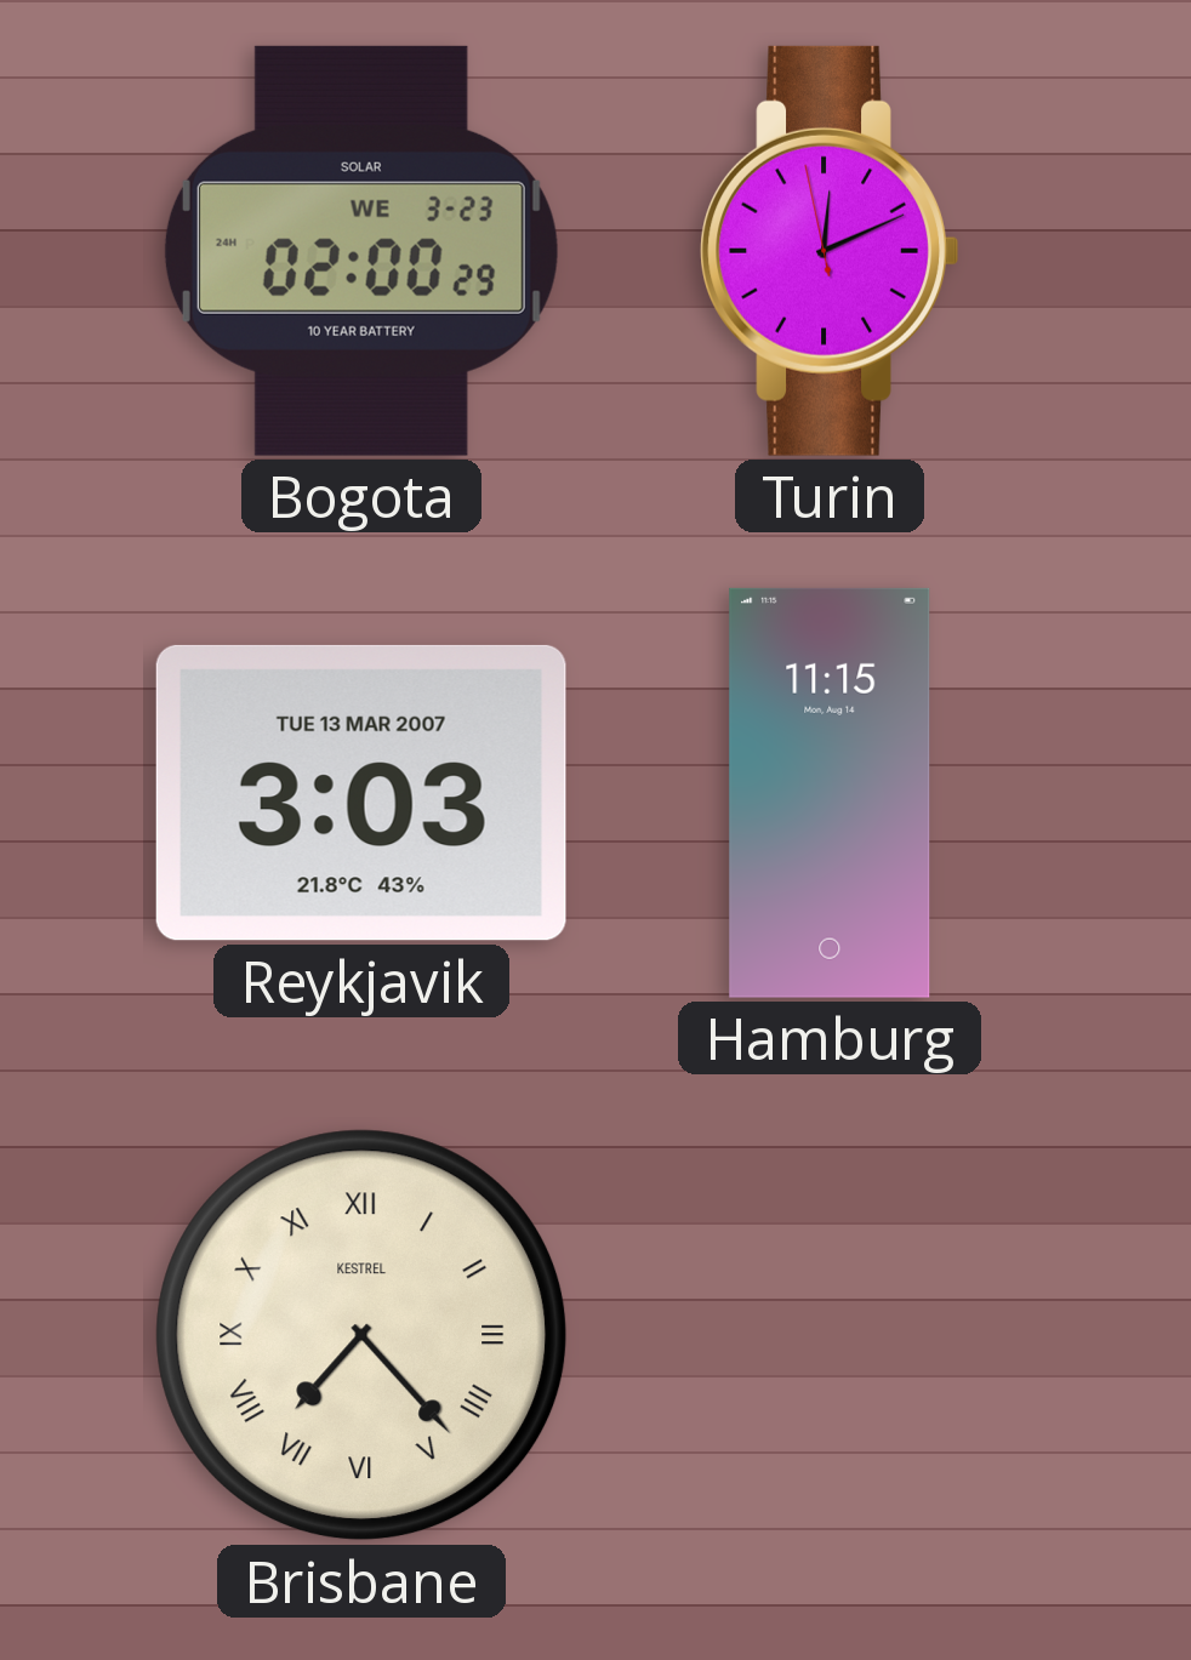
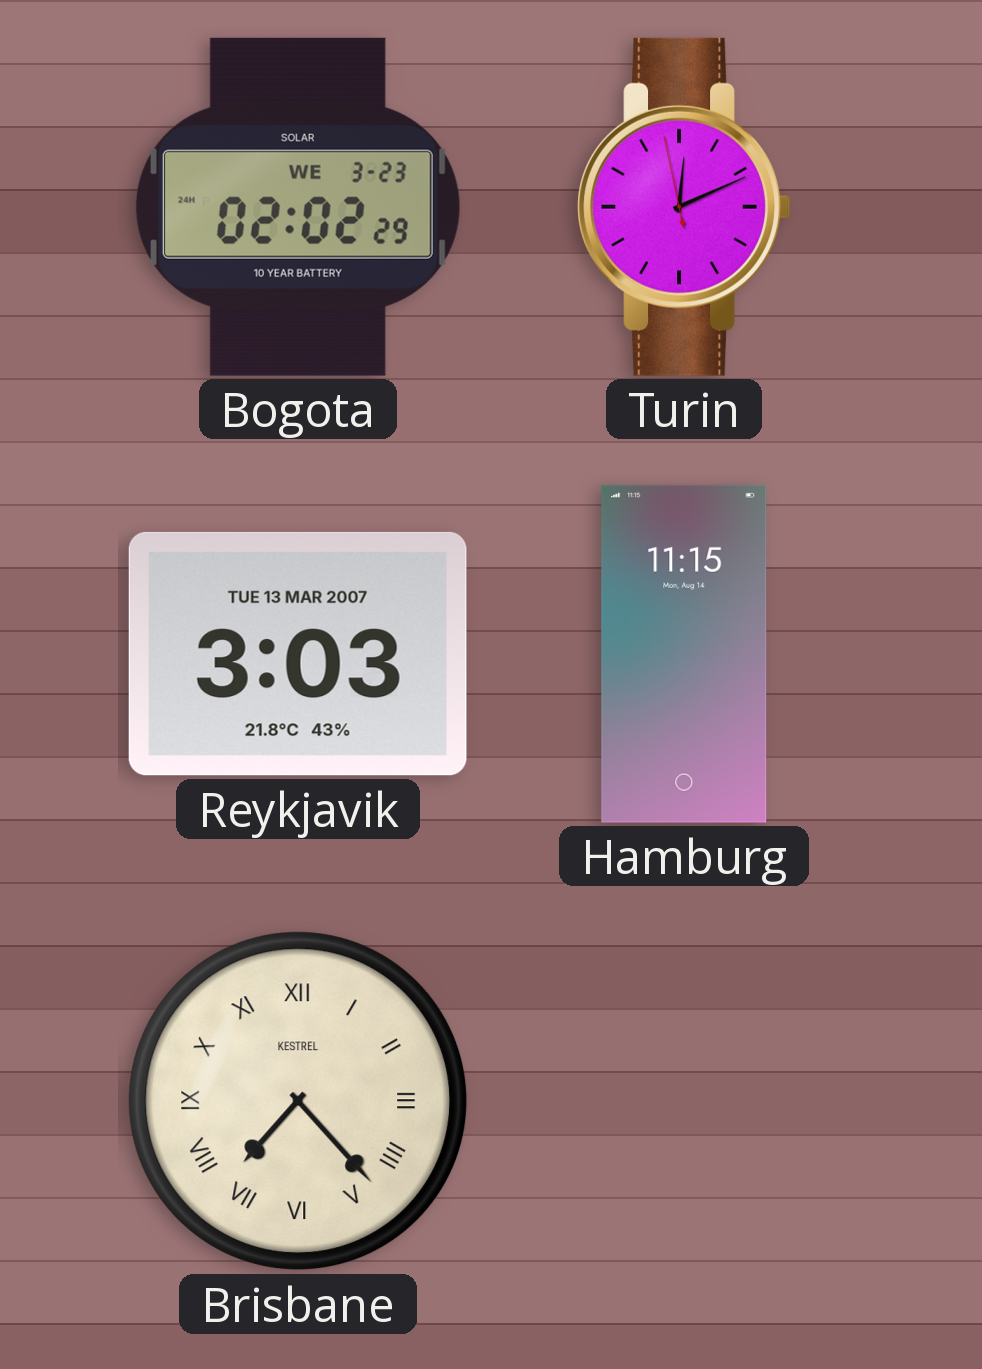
Bogota: 02:00 -> 02:02
